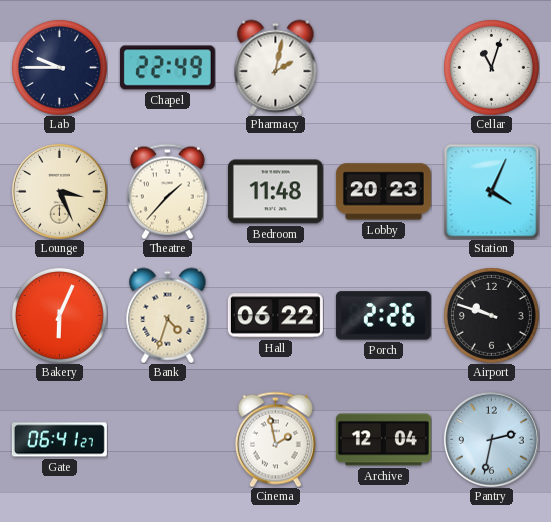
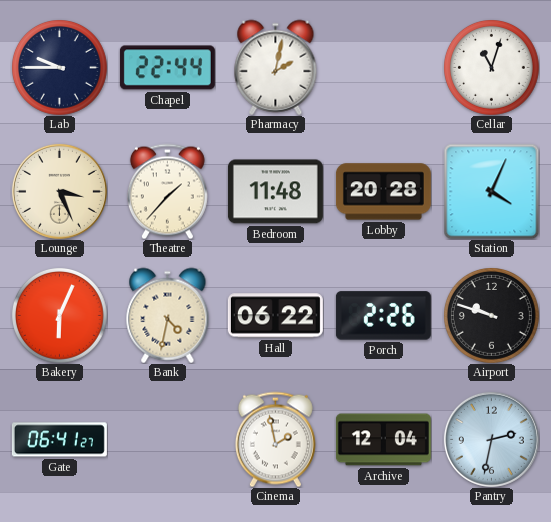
Chapel: 22:49 -> 22:44
Lobby: 20:23 -> 20:28
Bank: 4:33 -> 4:32
